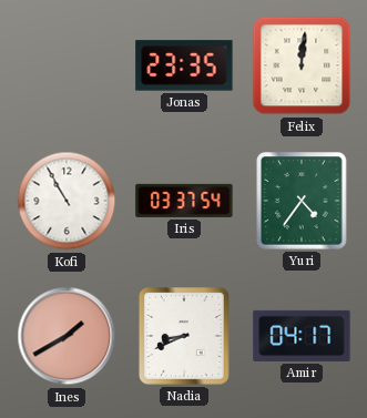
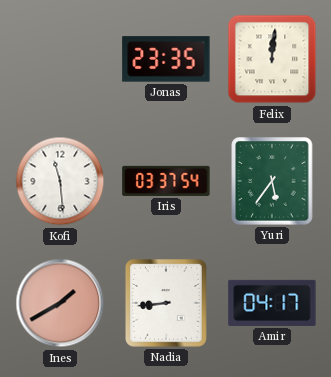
Kofi: 10:55 -> 11:29
Yuri: 4:36 -> 5:36
Nadia: 8:41 -> 8:44
